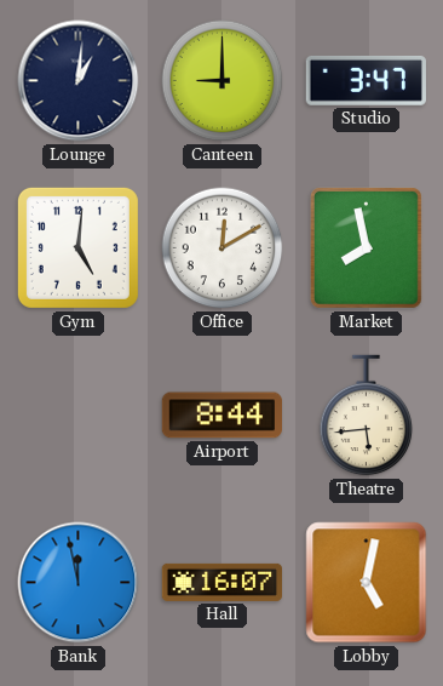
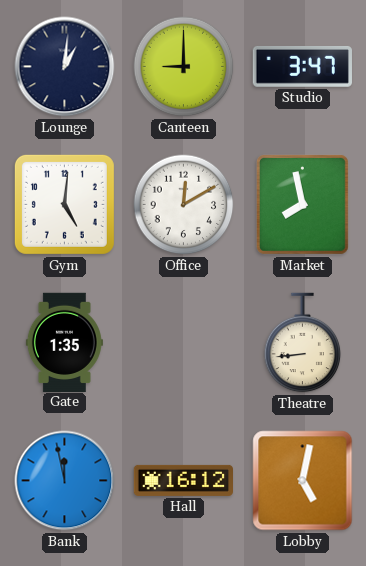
Gate: none -> 1:35
Airport: 8:44 -> none
Theatre: 5:44 -> 8:44
Hall: 16:07 -> 16:12
